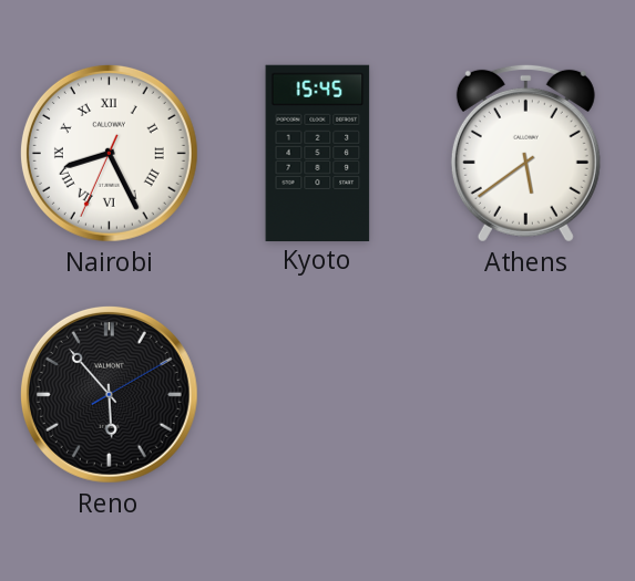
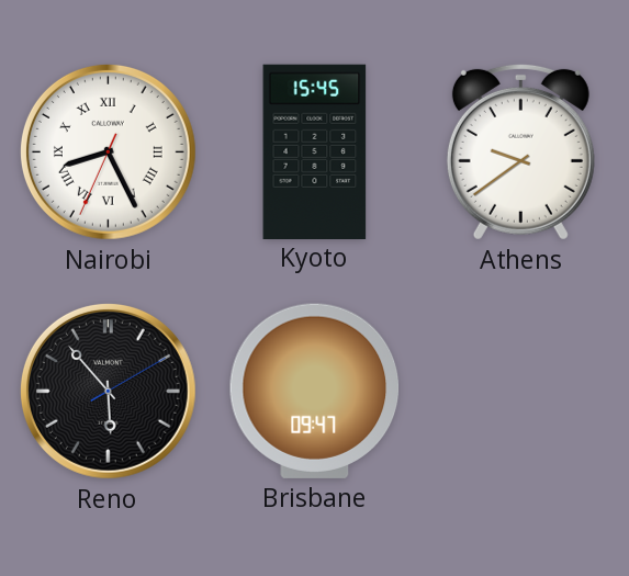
Athens: 5:39 -> 9:39
Brisbane: none -> 09:47
